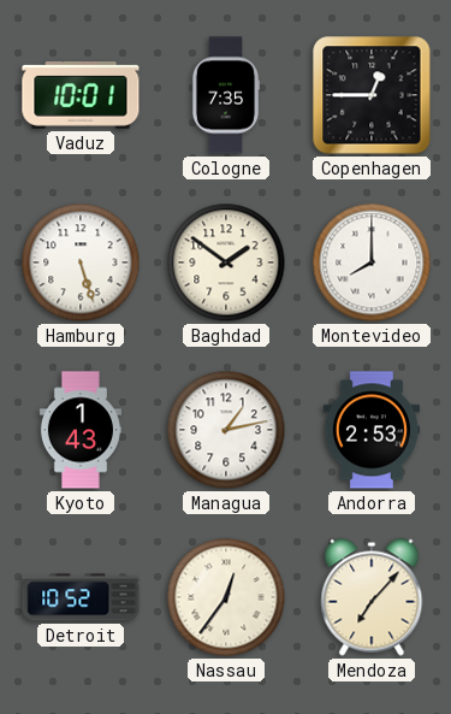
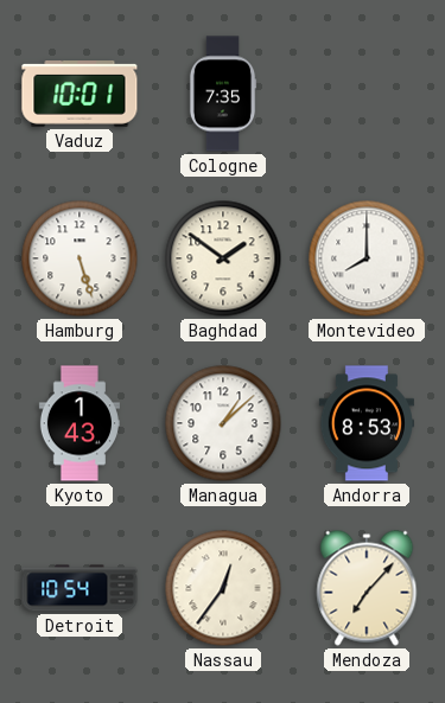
Copenhagen: 12:45 -> none
Managua: 1:13 -> 1:08
Andorra: 2:53 -> 8:53
Detroit: 10:52 -> 10:54
